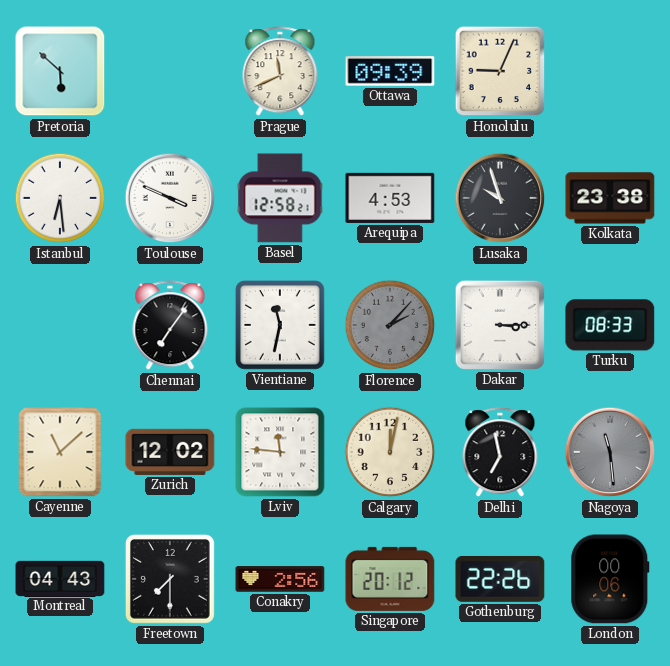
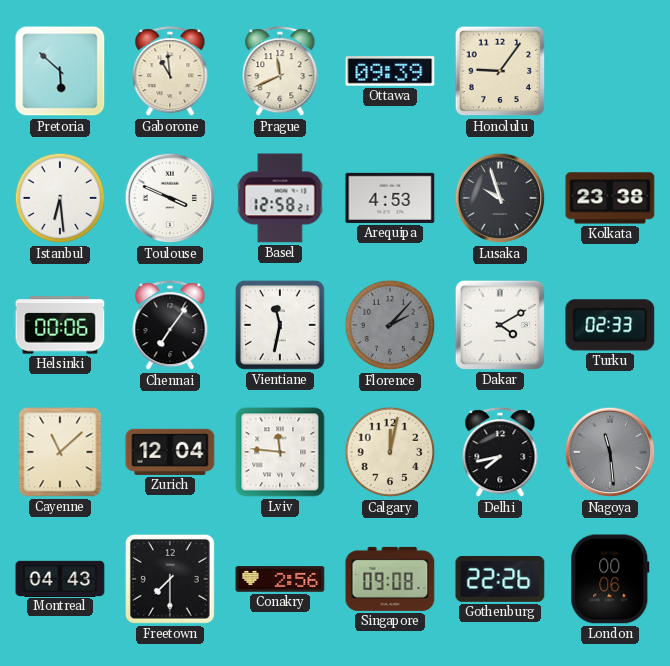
Gaborone: none -> 10:59
Honolulu: 9:04 -> 9:06
Helsinki: none -> 00:06
Dakar: 3:15 -> 4:10
Turku: 08:33 -> 02:33
Zurich: 12:02 -> 12:04
Delhi: 6:58 -> 7:43
Singapore: 20:12 -> 09:08
